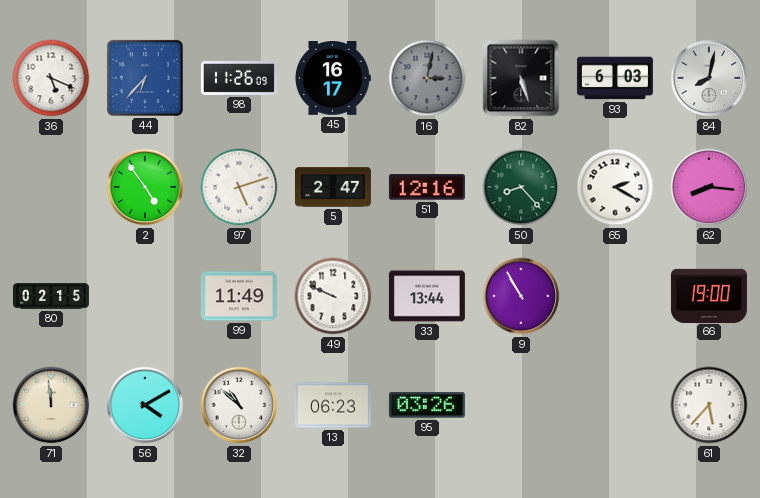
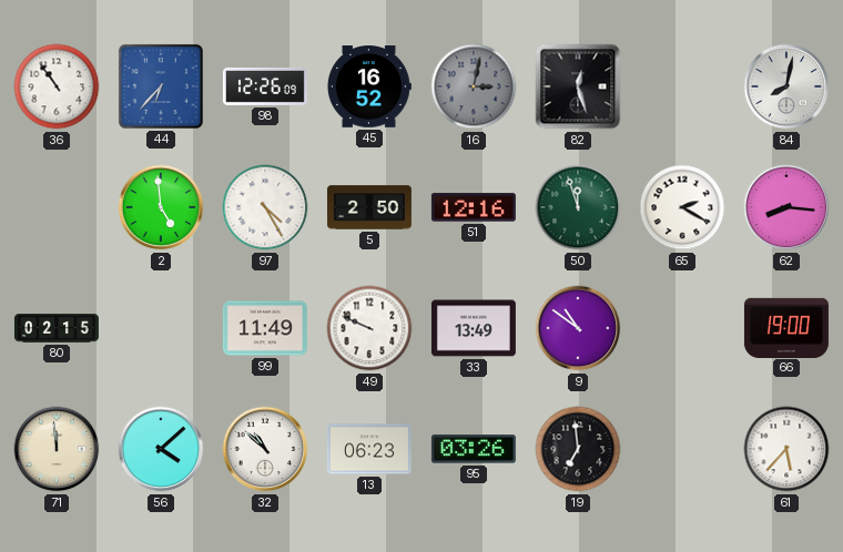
36: 5:19 -> 10:54
98: 11:26 -> 12:26
45: 16:17 -> 16:52
82: 5:27 -> 12:27
93: 6:03 -> none
2: 4:54 -> 4:59
97: 5:12 -> 4:25
5: 2:47 -> 2:50
50: 8:23 -> 11:57
33: 13:44 -> 13:49
9: 10:55 -> 10:51
56: 4:10 -> 4:08
19: none -> 6:59
